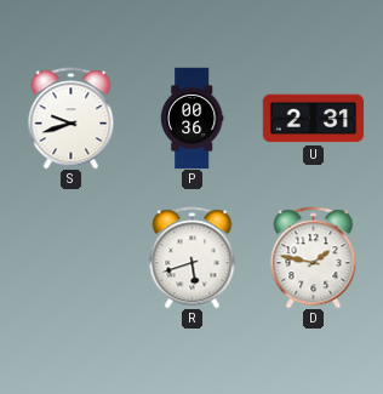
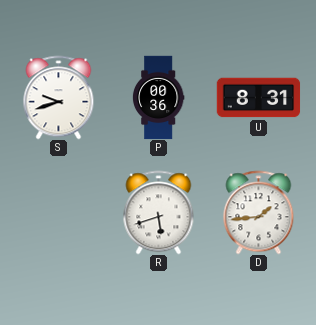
U: 2:31 -> 8:31
D: 1:47 -> 1:44
